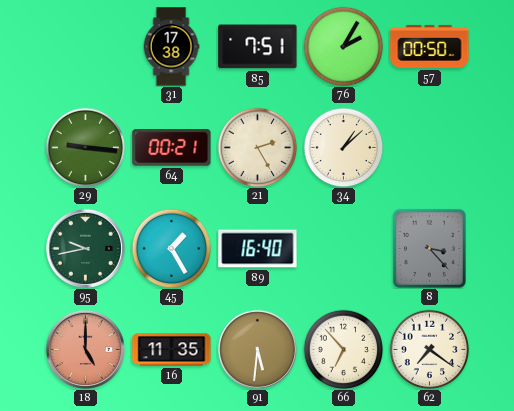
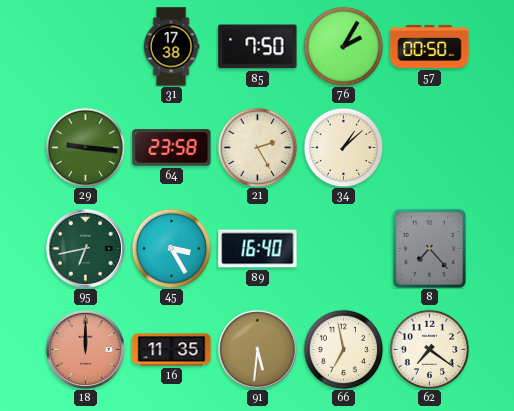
85: 7:51 -> 7:50
64: 00:21 -> 23:58
95: 9:43 -> 6:43
45: 1:25 -> 3:25
8: 3:23 -> 7:23
18: 5:00 -> 12:00
66: 6:53 -> 6:58
